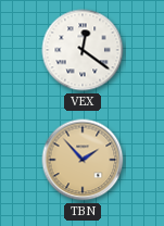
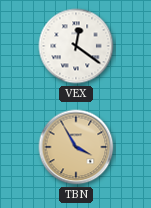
TBN: 1:53 -> 3:55
